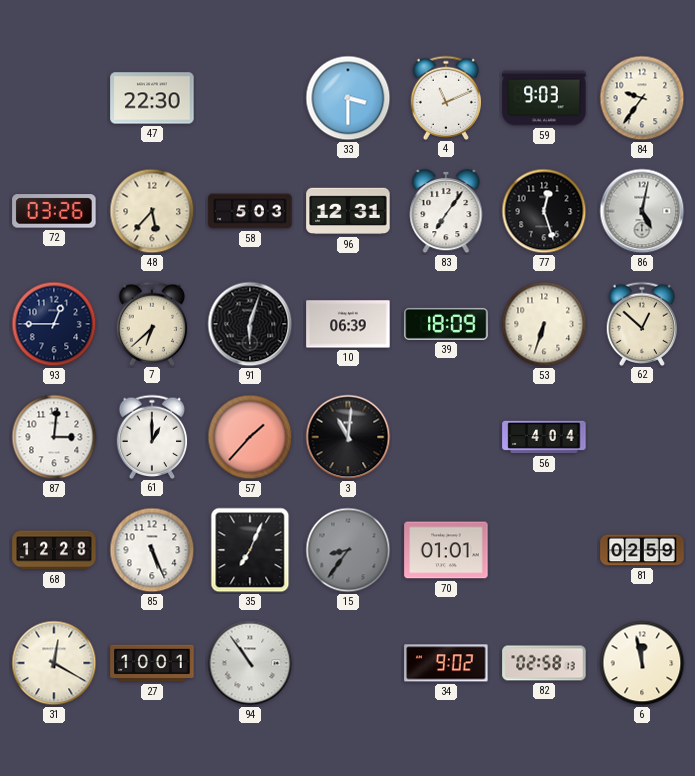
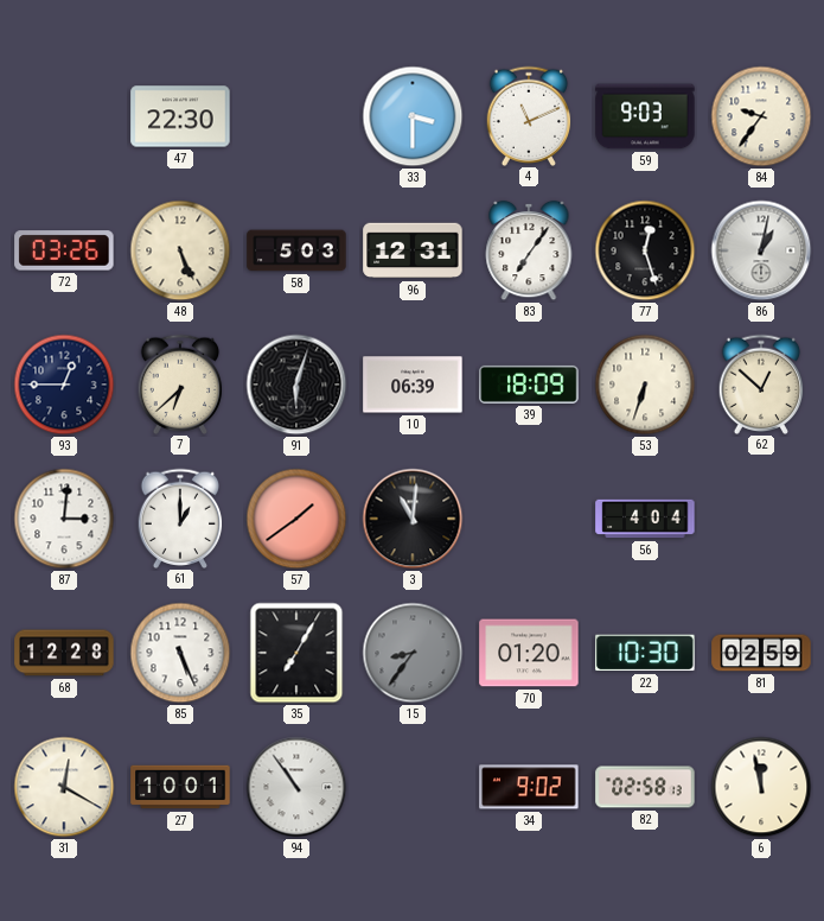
48: 5:37 -> 5:26
86: 5:02 -> 1:02
57: 1:37 -> 1:39
35: 7:04 -> 7:05
70: 01:01 -> 01:20
22: none -> 10:30
